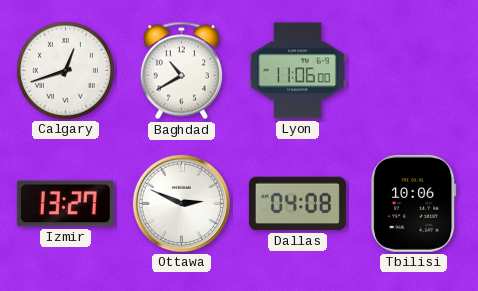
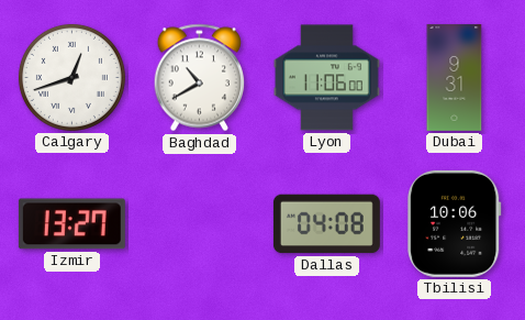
Dubai: none -> 9:31
Ottawa: 2:49 -> none
